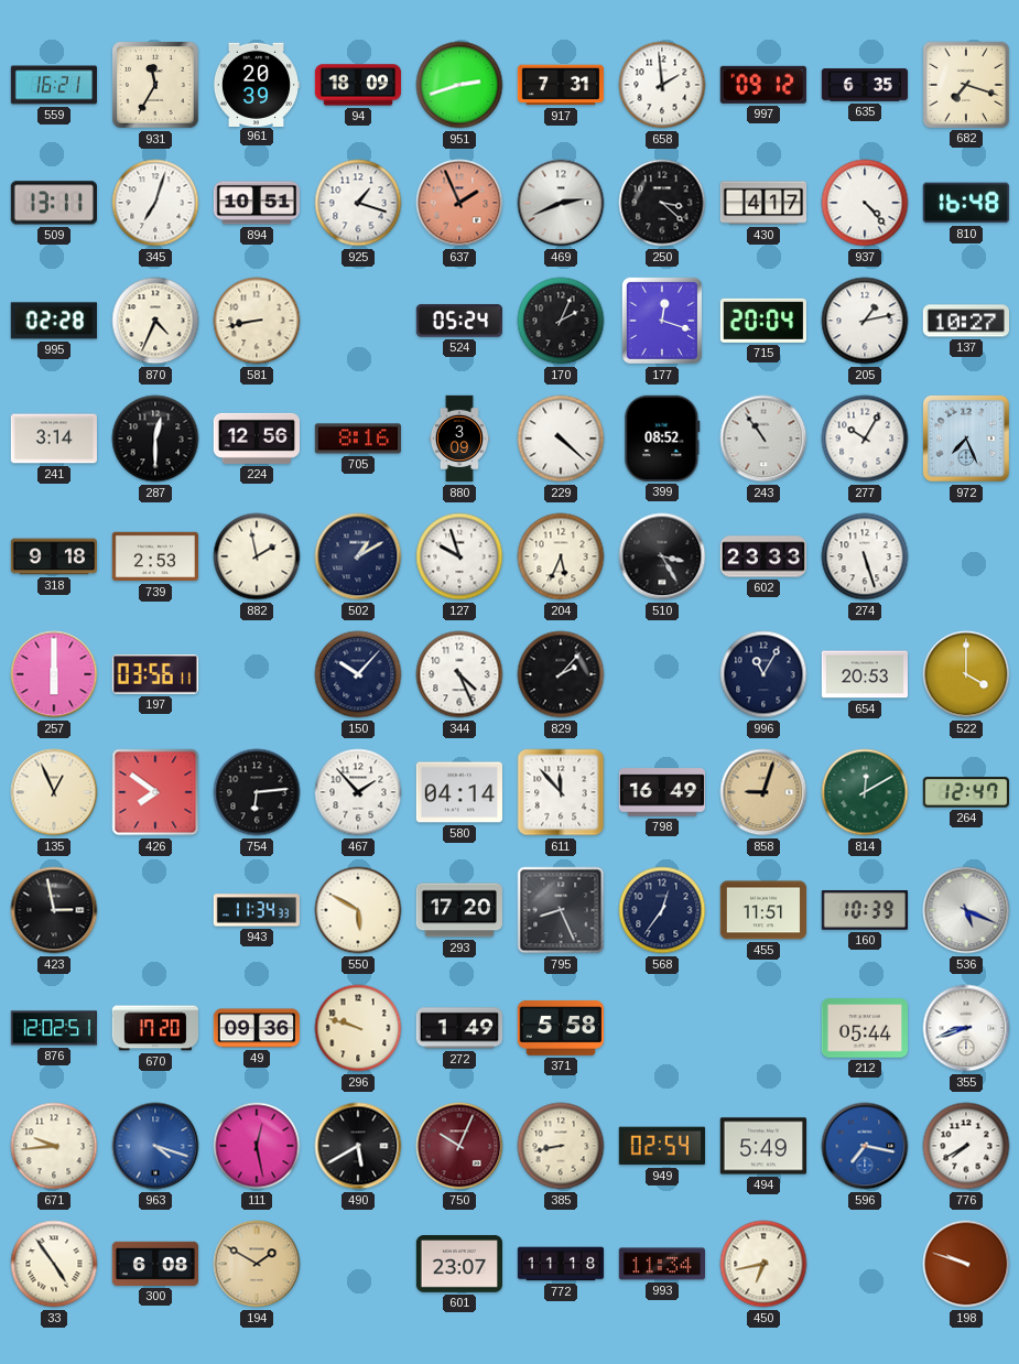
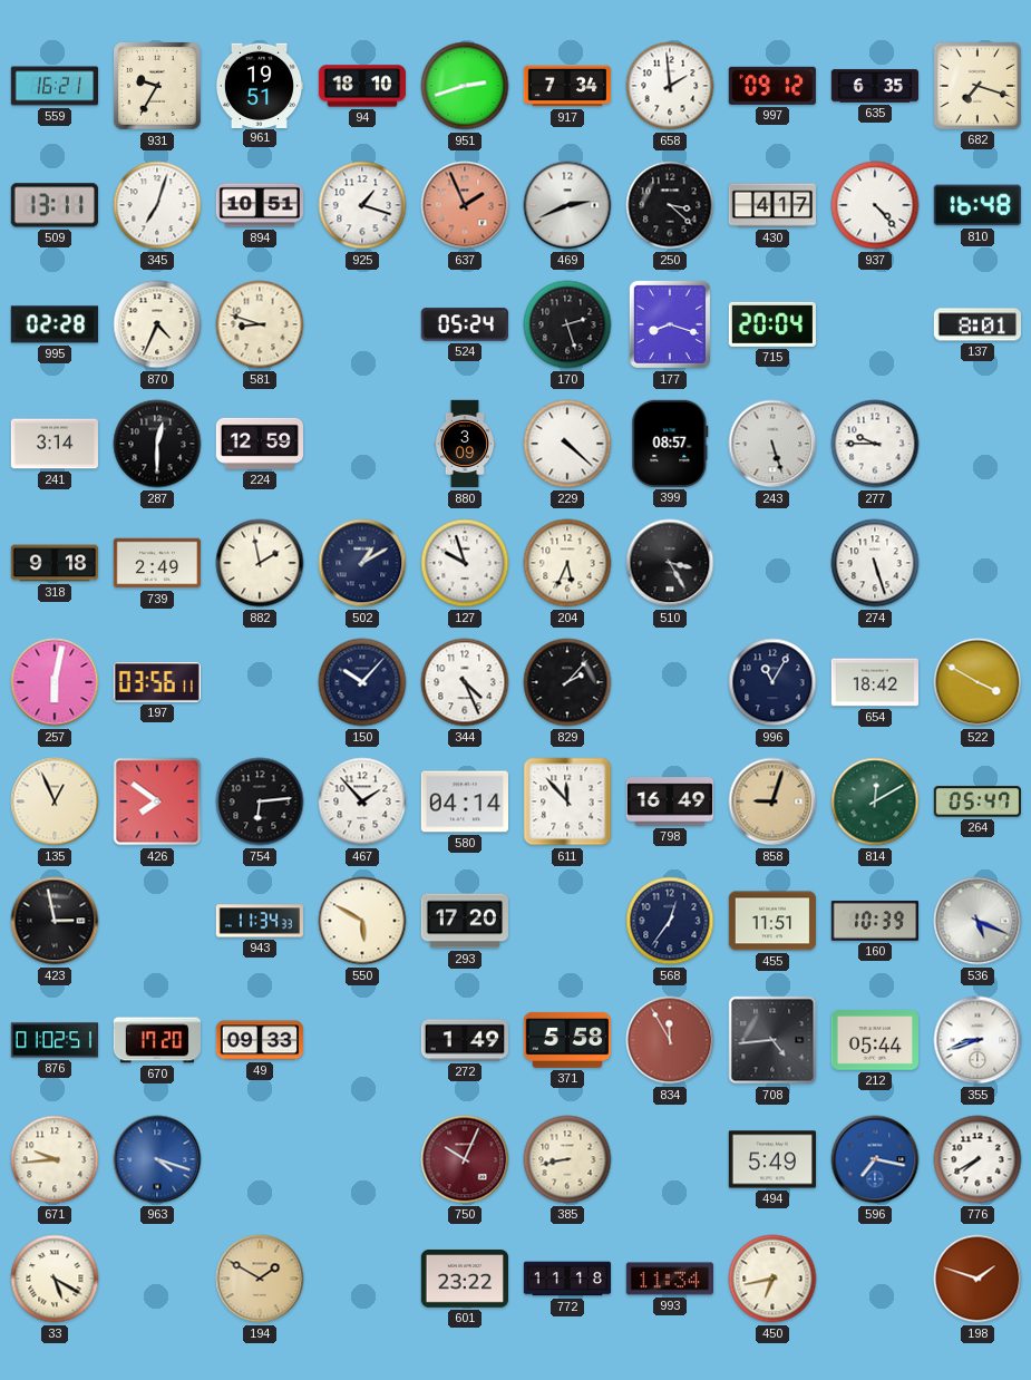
931: 11:35 -> 9:35
961: 20:39 -> 19:51
94: 18:09 -> 18:10
917: 7:31 -> 7:34
581: 8:43 -> 8:48
170: 2:04 -> 2:27
177: 12:18 -> 8:18
205: 1:13 -> none
137: 10:27 -> 8:01
224: 12:56 -> 12:59
705: 8:16 -> none
399: 08:52 -> 08:57
243: 10:54 -> 5:27
277: 10:05 -> 9:45
972: 7:26 -> none
739: 2:53 -> 2:49
602: 23:33 -> none
257: 6:00 -> 6:02
654: 20:53 -> 18:42
522: 4:00 -> 3:50
264: 12:47 -> 05:47
795: 8:26 -> none
876: 12:02 -> 01:02
49: 09:36 -> 09:33
296: 9:48 -> none
834: none -> 11:55
708: none -> 4:44
111: 12:28 -> none
490: 5:40 -> none
949: 02:54 -> none
33: 4:54 -> 5:20
300: 6:08 -> none
601: 23:07 -> 23:22
198: 9:48 -> 1:48
